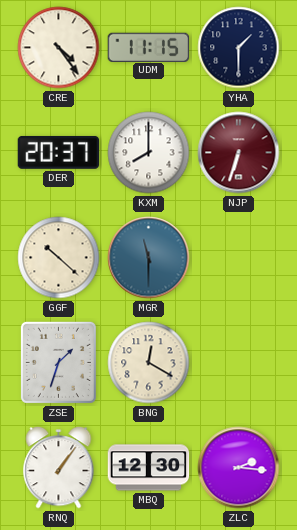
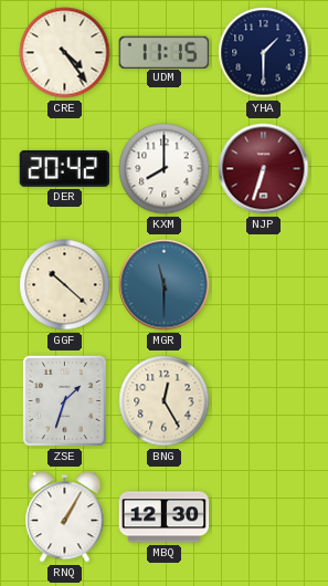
DER: 20:37 -> 20:42
BNG: 12:20 -> 12:25
RNQ: 1:06 -> 1:05
ZLC: 2:16 -> none
